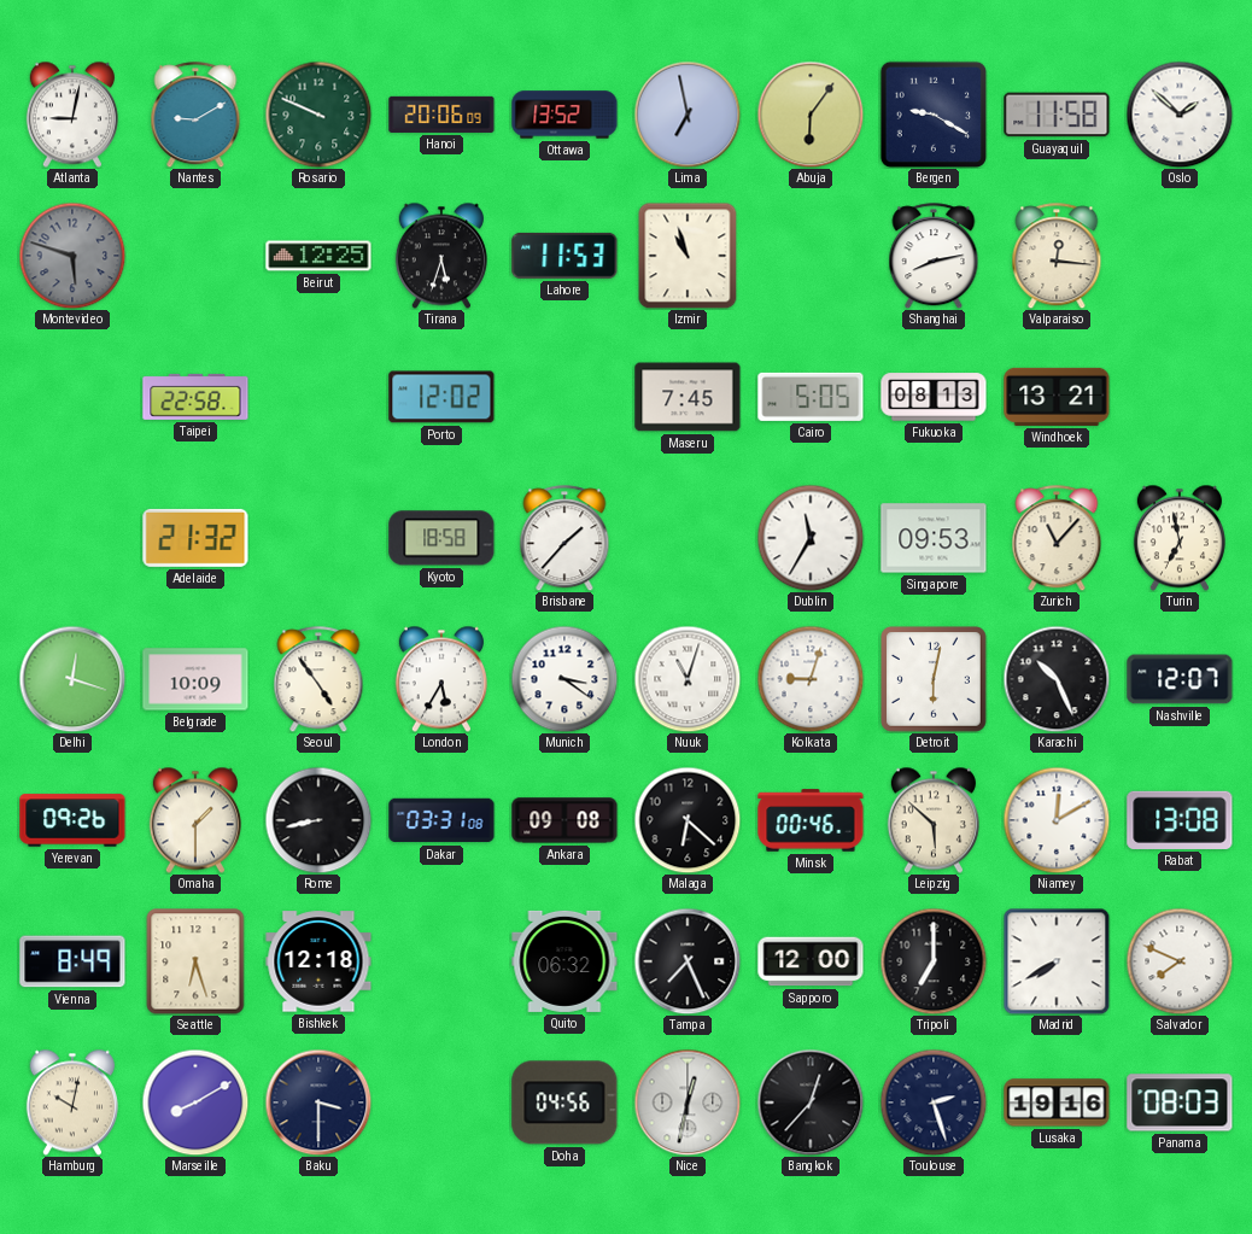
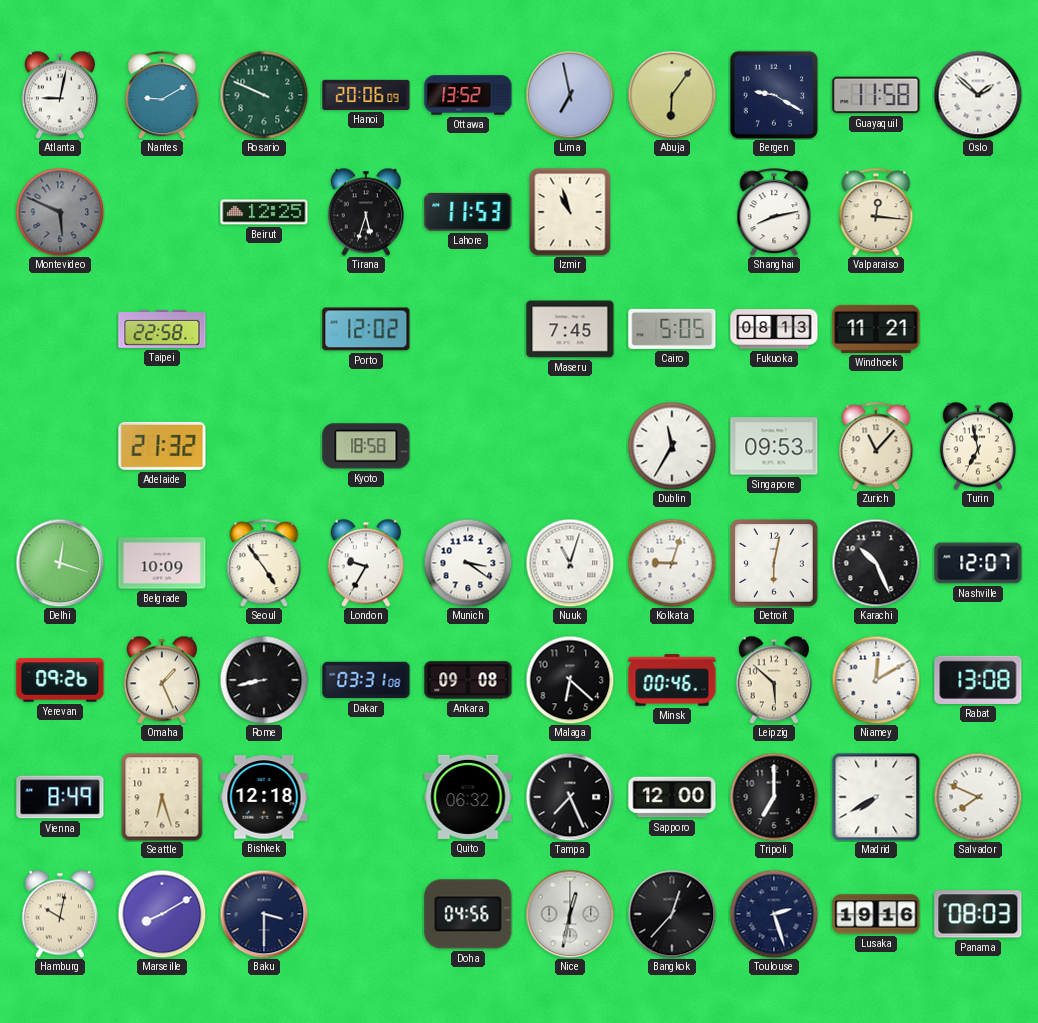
Montevideo: 5:48 -> 5:49
Windhoek: 13:21 -> 11:21
Brisbane: 1:37 -> none
London: 5:35 -> 9:35
Omaha: 1:30 -> 1:26
